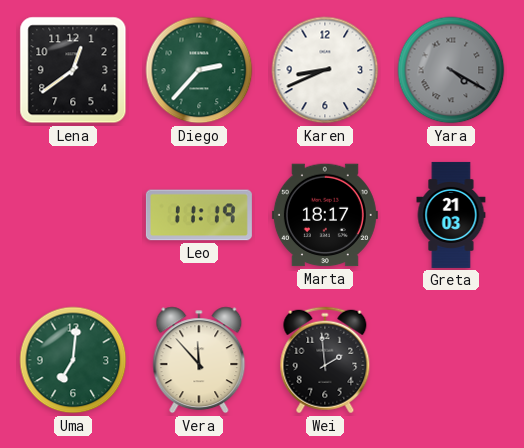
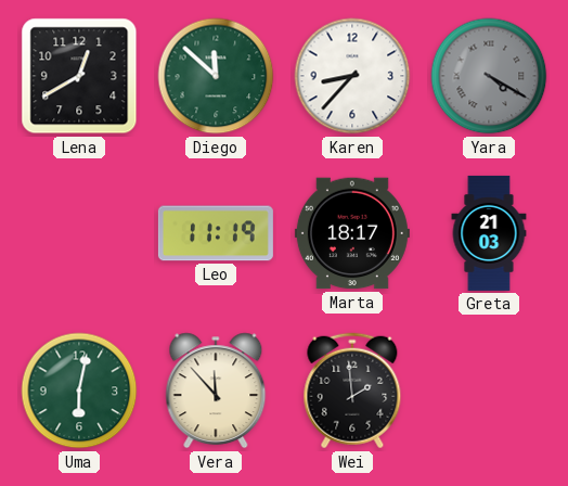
Lena: 12:39 -> 12:40
Diego: 2:37 -> 11:52
Karen: 8:41 -> 8:37
Uma: 7:01 -> 6:02
